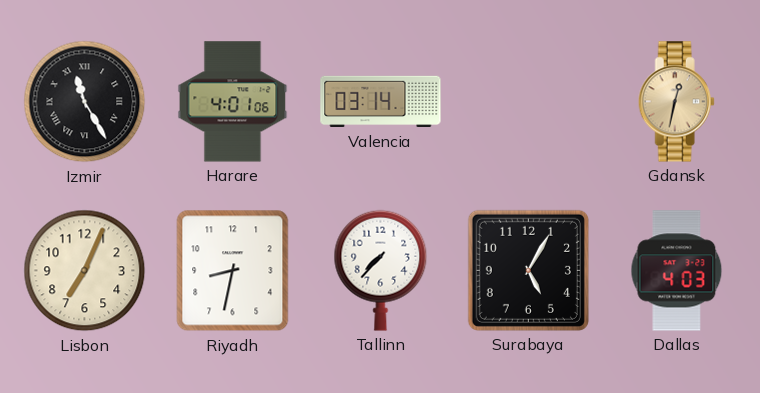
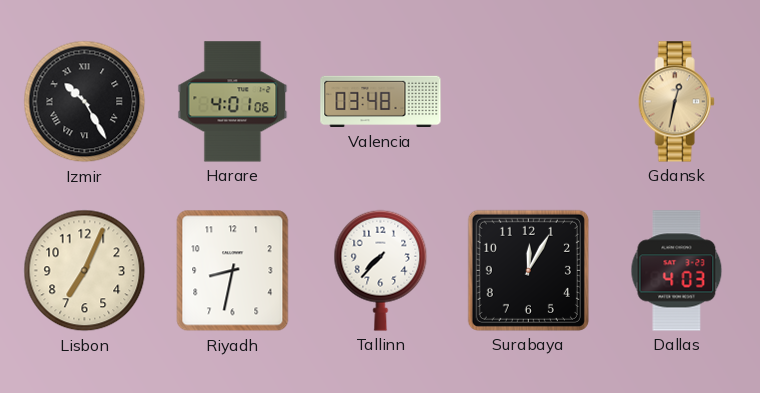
Izmir: 11:25 -> 10:25
Valencia: 03:14 -> 03:48
Surabaya: 5:05 -> 12:05
